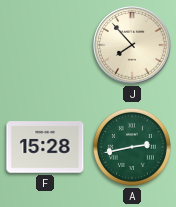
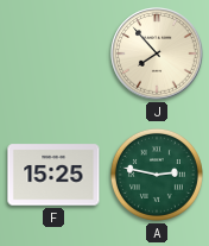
F: 15:28 -> 15:25
A: 2:43 -> 2:47
